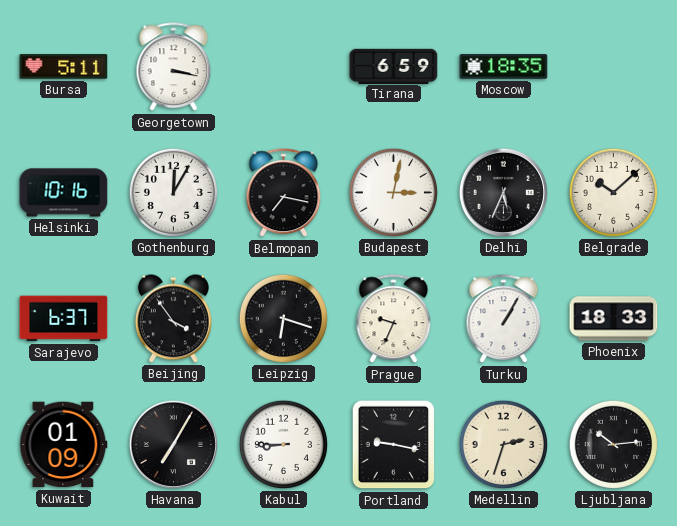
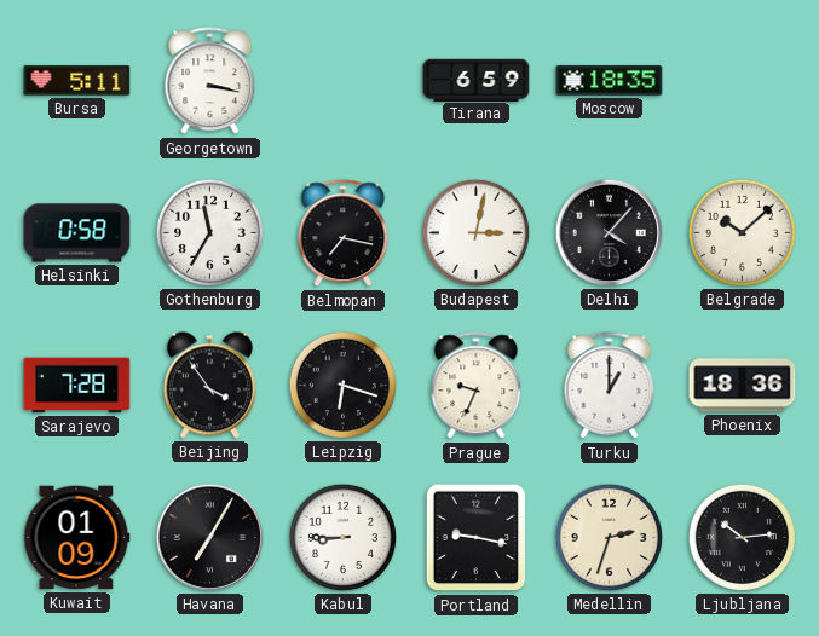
Helsinki: 10:16 -> 0:58
Gothenburg: 12:05 -> 11:35
Delhi: 5:34 -> 4:07
Sarajevo: 6:37 -> 7:28
Turku: 1:05 -> 1:00
Phoenix: 18:33 -> 18:36
